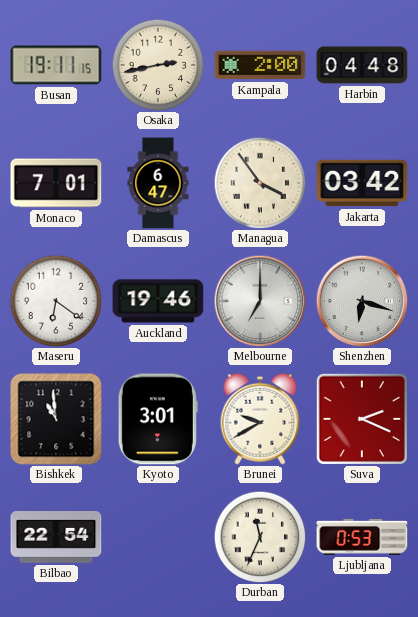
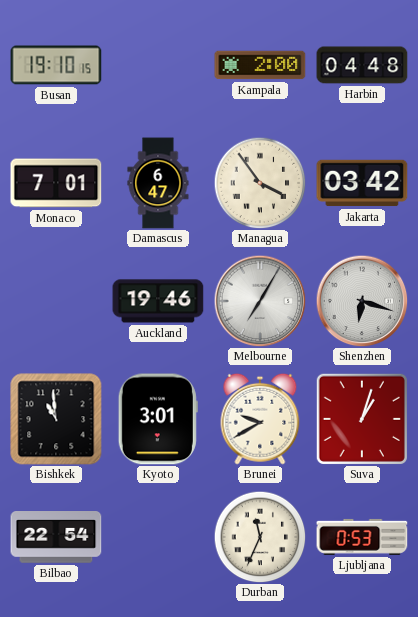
Busan: 19:11 -> 19:10
Osaka: 2:43 -> none
Maseru: 6:21 -> none
Melbourne: 7:00 -> 7:05
Suva: 2:19 -> 1:03
